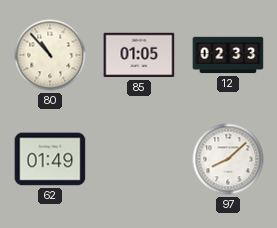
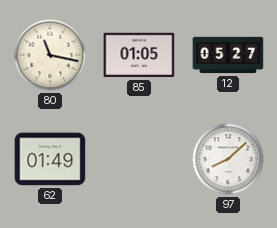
80: 10:53 -> 11:17
12: 02:33 -> 05:27
